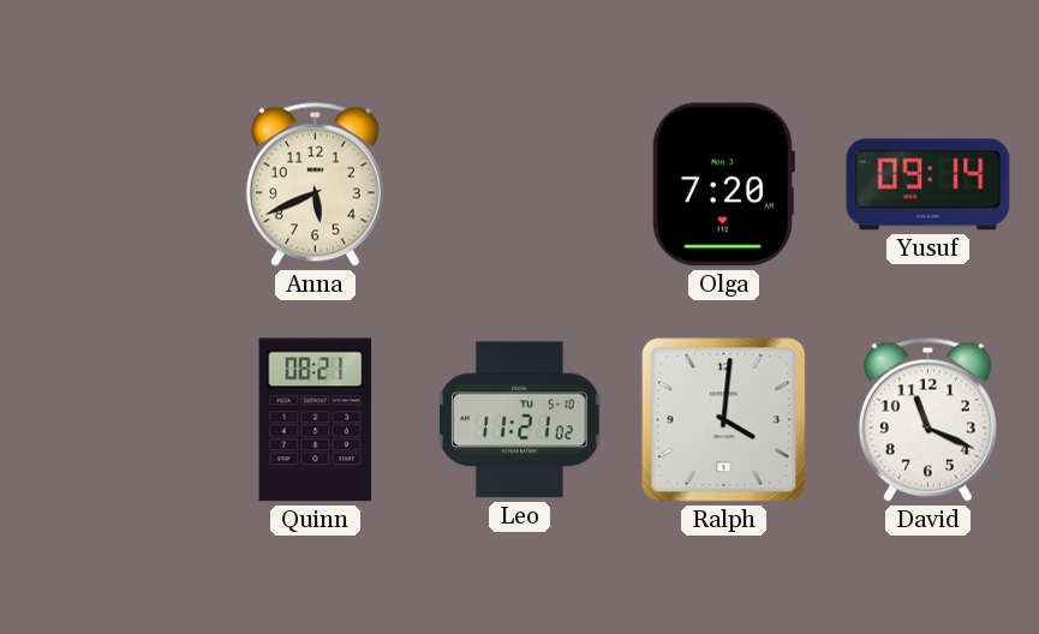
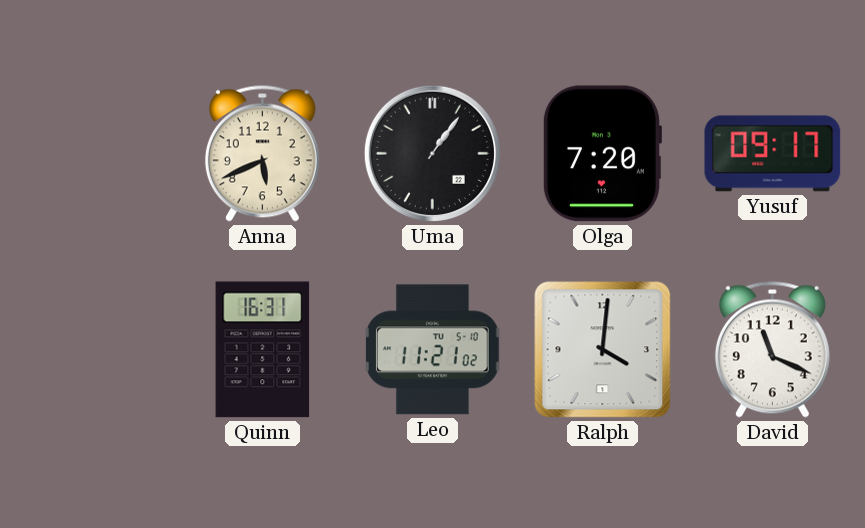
Uma: none -> 1:06
Yusuf: 09:14 -> 09:17
Quinn: 08:21 -> 16:31
